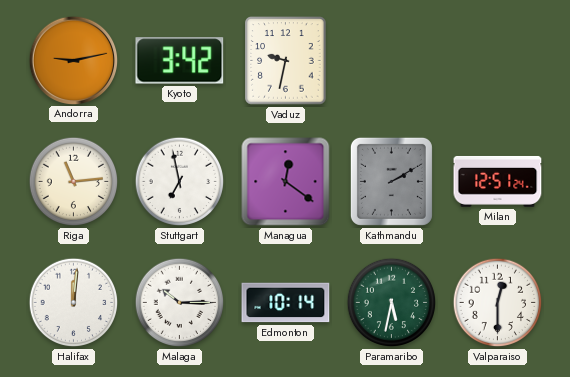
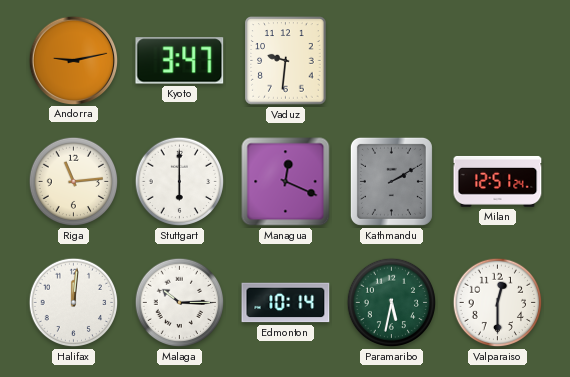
Kyoto: 3:42 -> 3:47
Vaduz: 9:32 -> 9:31
Stuttgart: 6:58 -> 6:00
Managua: 12:21 -> 12:19
